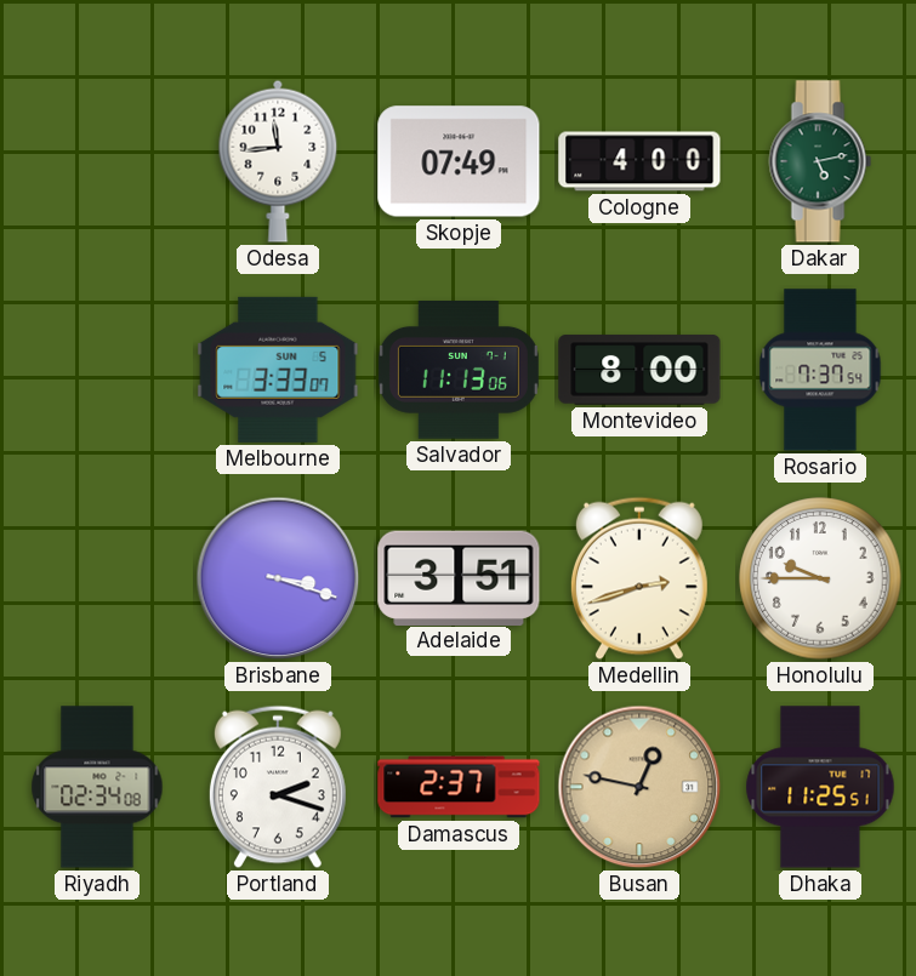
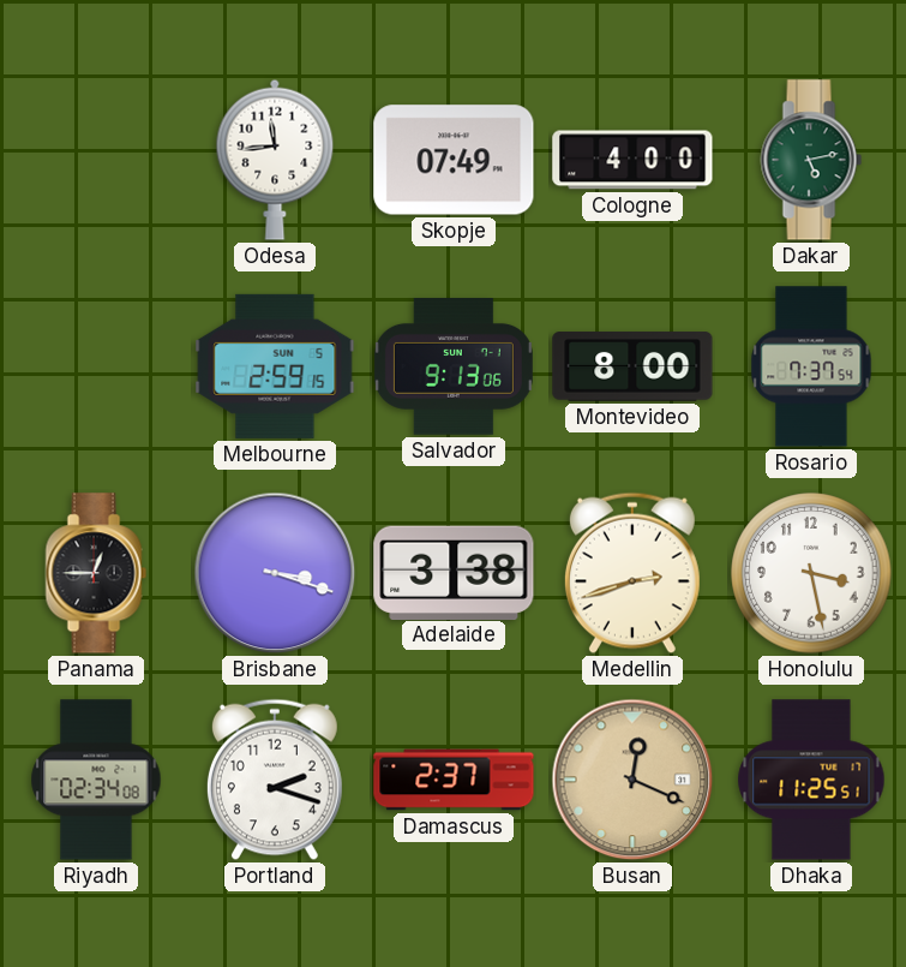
Melbourne: 3:33 -> 2:59
Salvador: 11:13 -> 9:13
Panama: none -> 12:45
Adelaide: 3:51 -> 3:38
Honolulu: 9:45 -> 3:28
Busan: 12:47 -> 12:19
